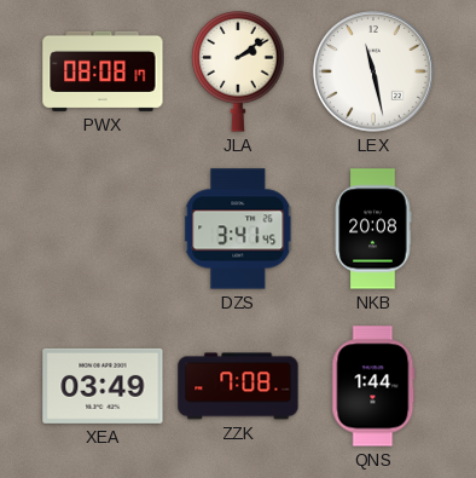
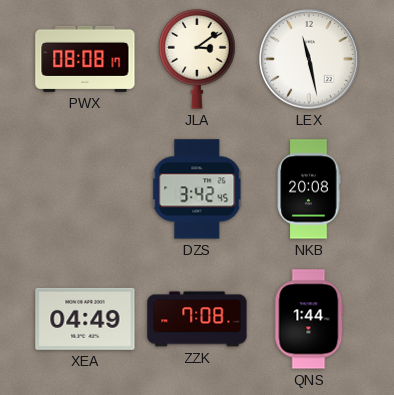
JLA: 2:09 -> 3:09
DZS: 3:41 -> 3:42
XEA: 03:49 -> 04:49
